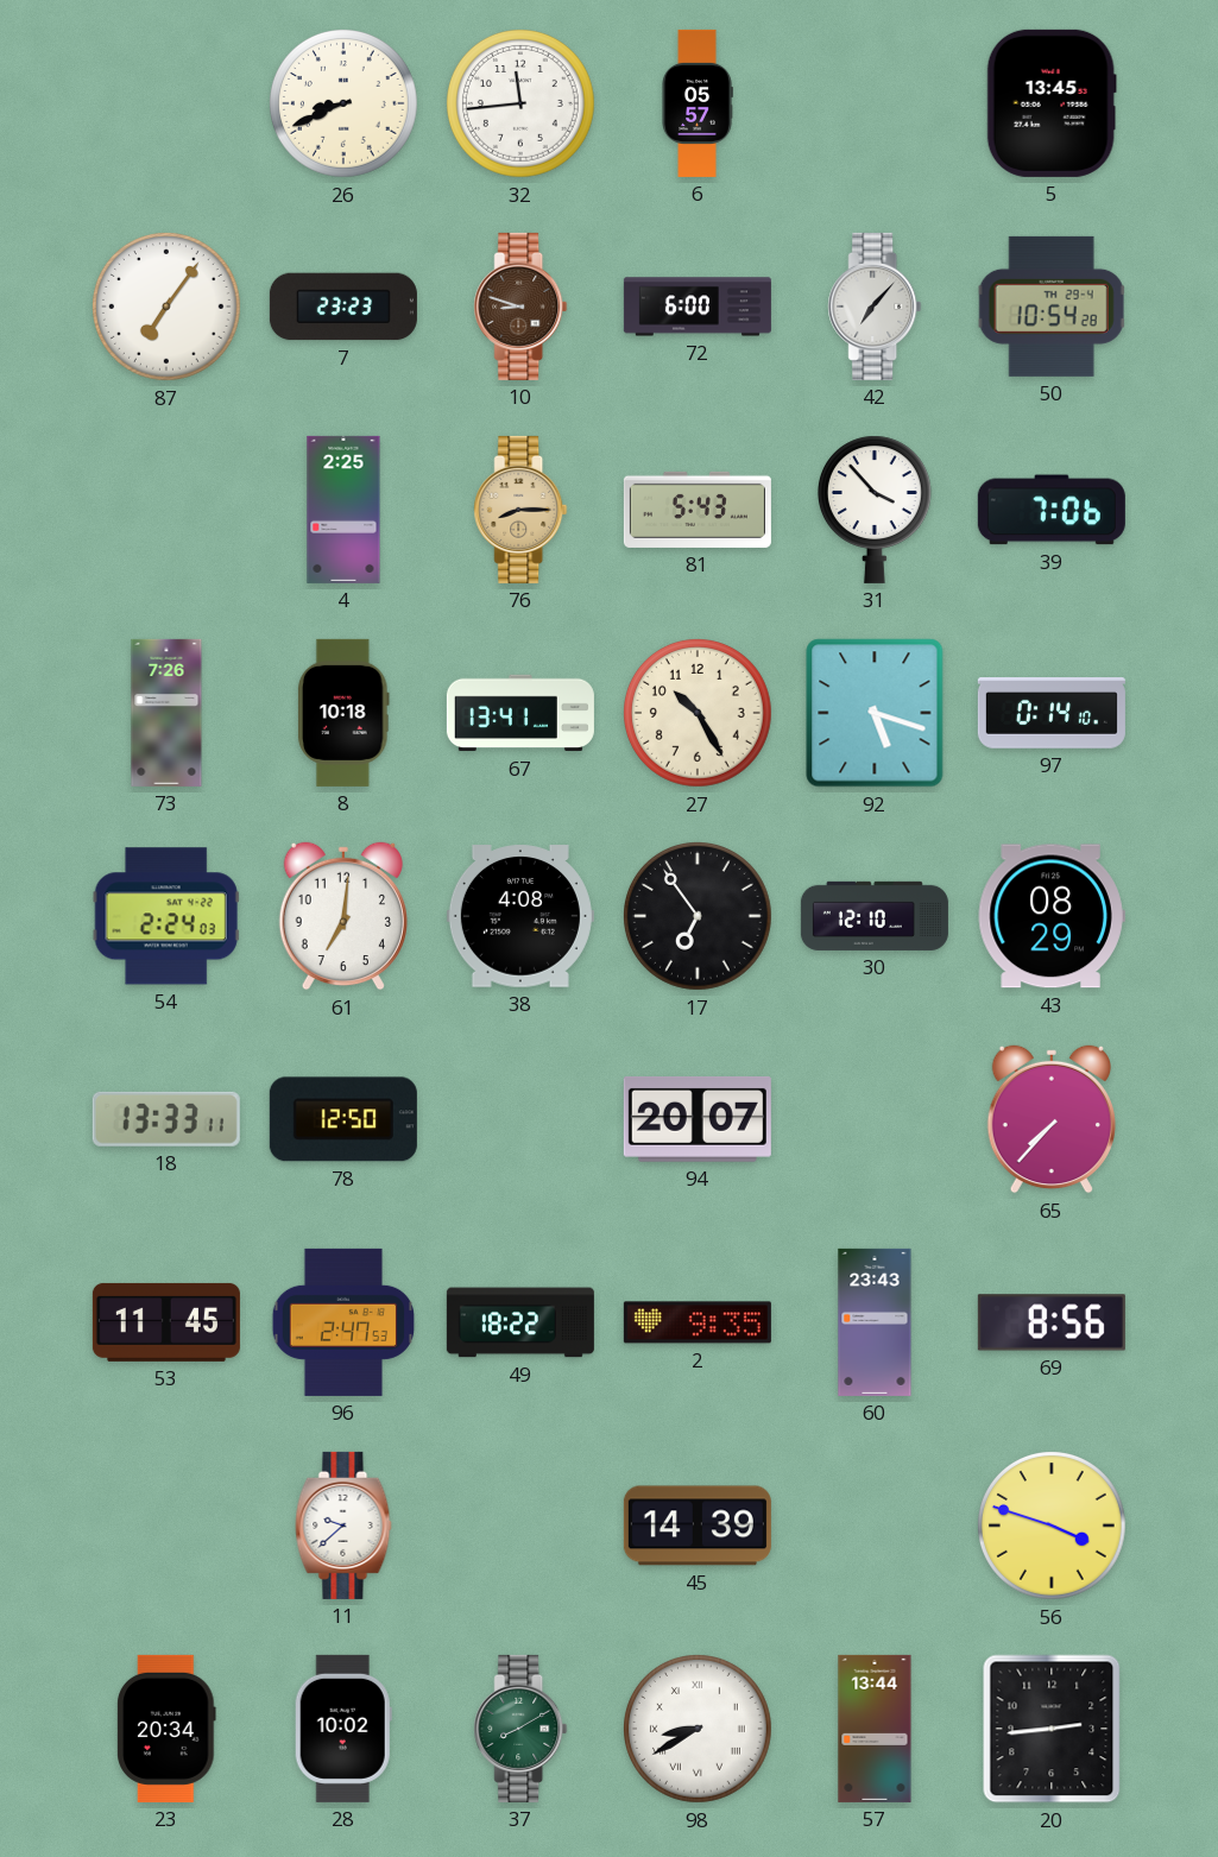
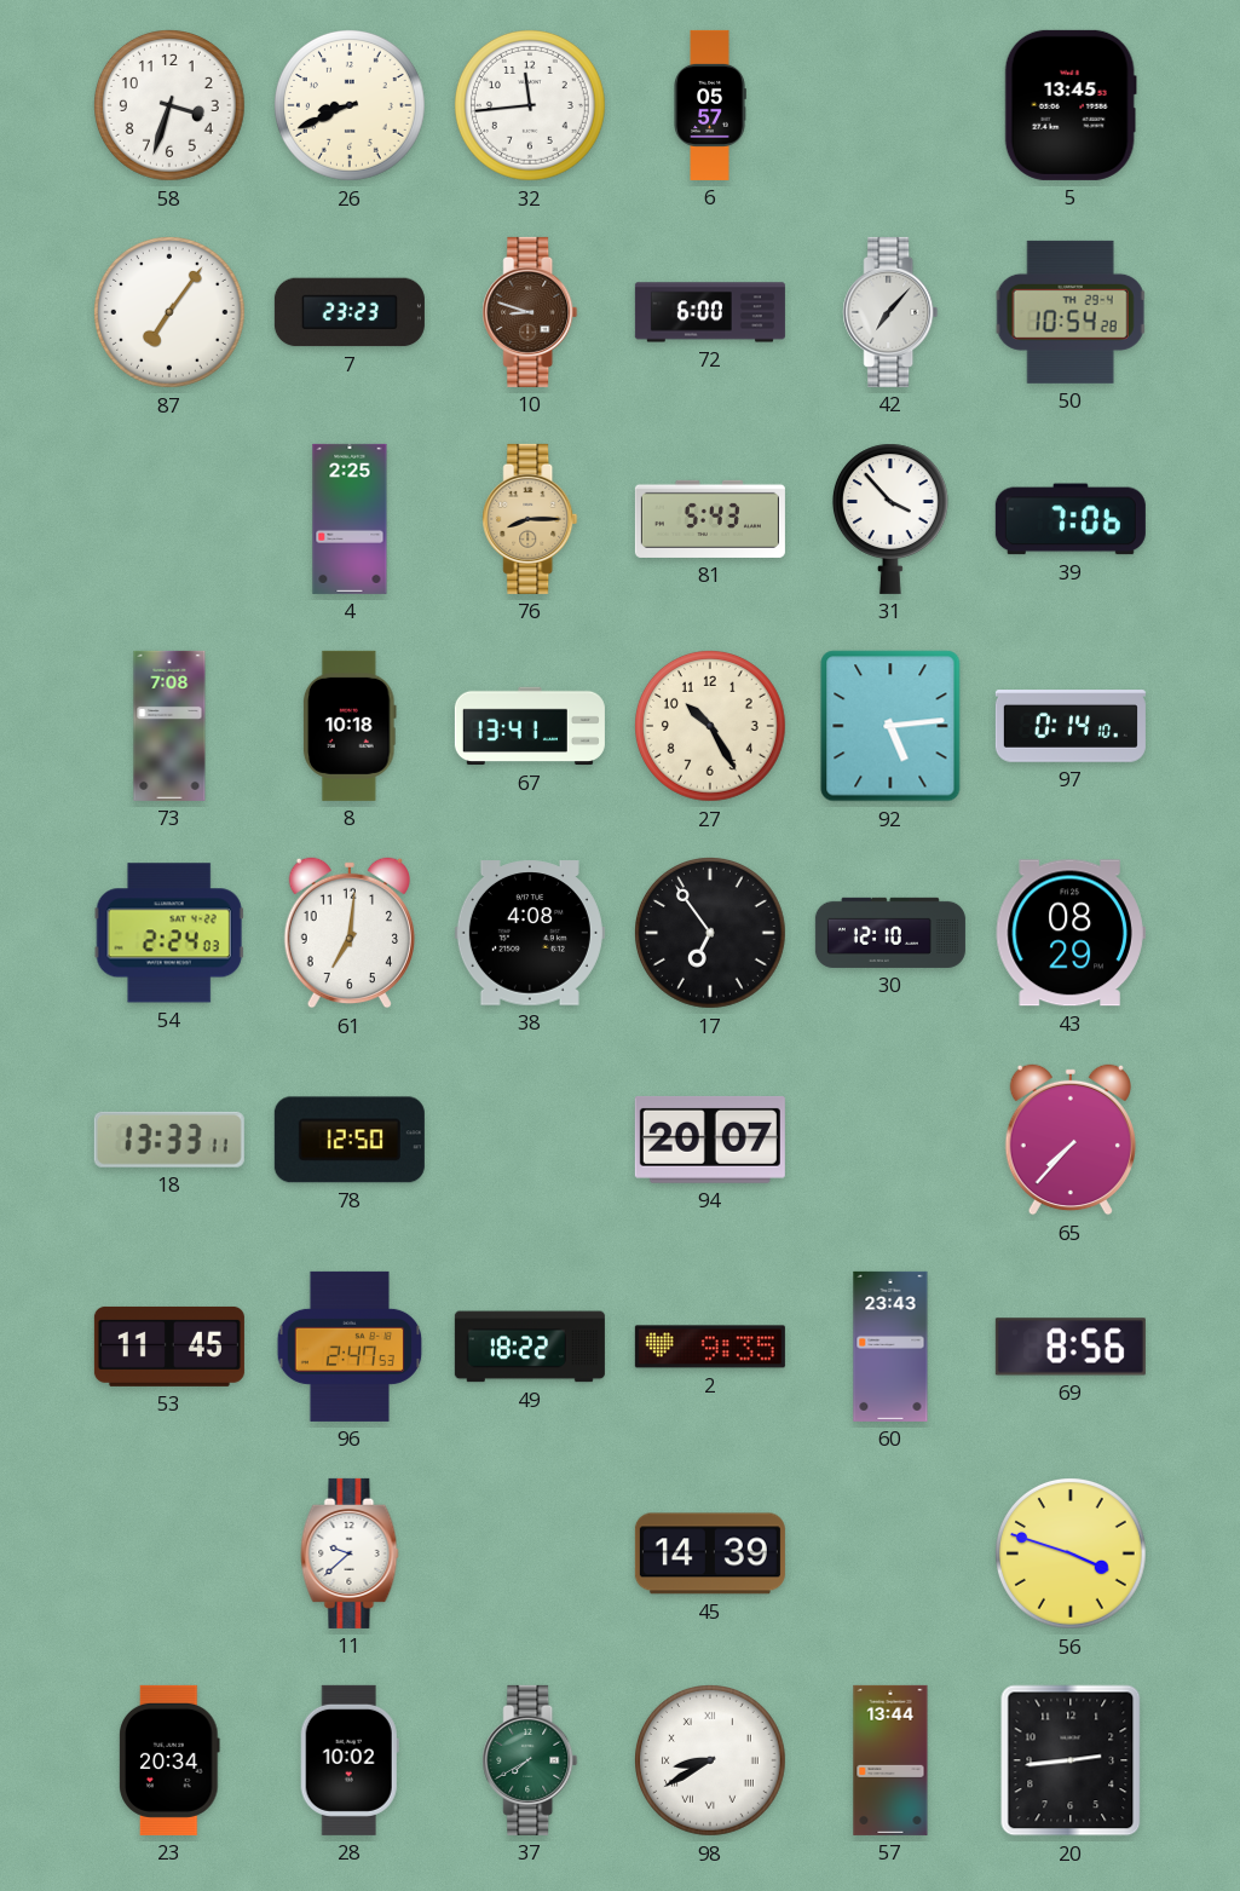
58: none -> 3:33
73: 7:26 -> 7:08
92: 5:18 -> 5:14
37: 8:10 -> 7:40
